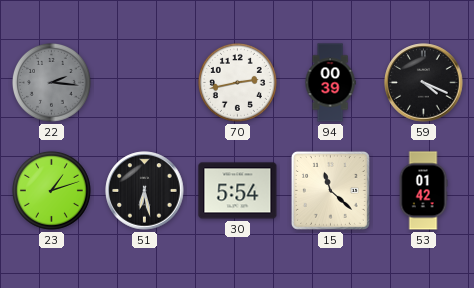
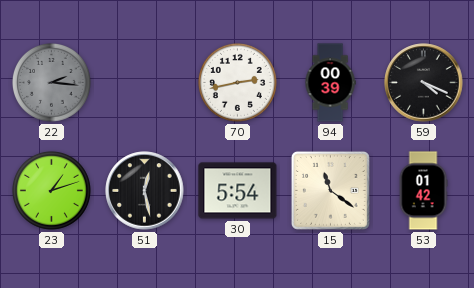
51: 6:28 -> 12:28
15: 11:22 -> 11:21
